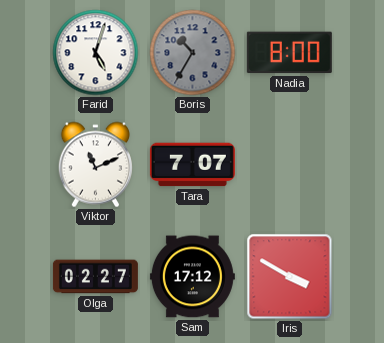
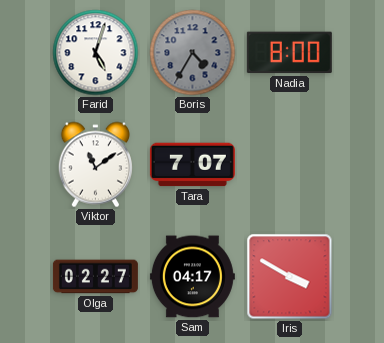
Boris: 10:35 -> 4:35
Viktor: 11:11 -> 11:09
Sam: 17:12 -> 04:17
